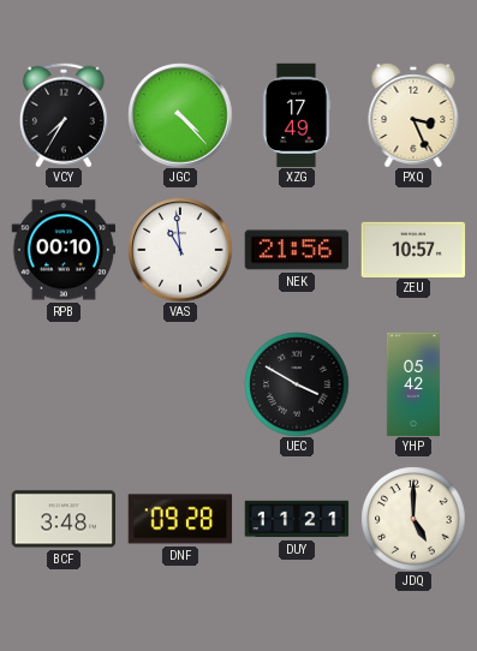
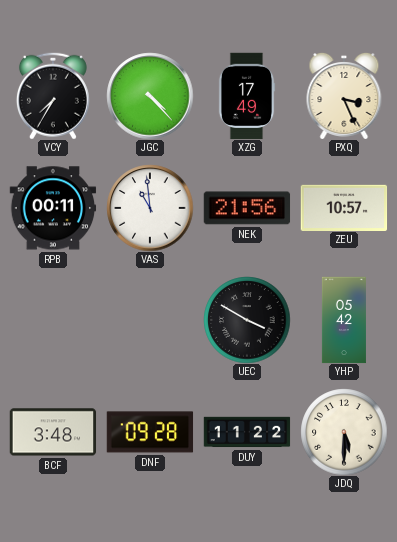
RPB: 00:10 -> 00:11
DUY: 11:21 -> 11:22
JDQ: 5:00 -> 5:30
